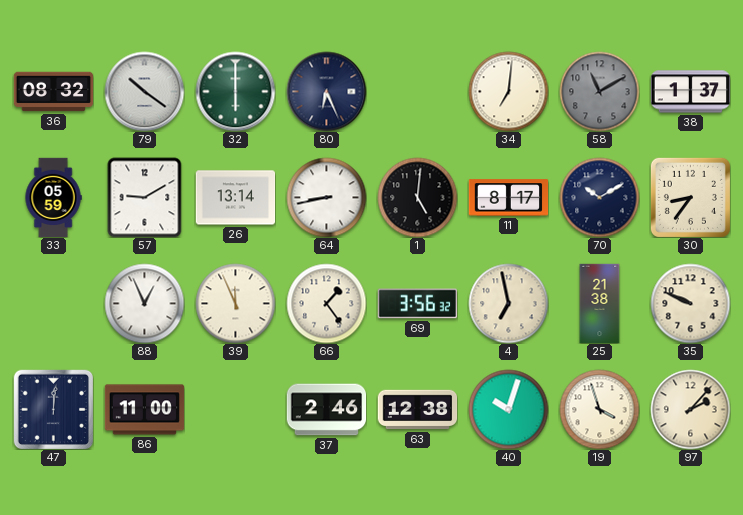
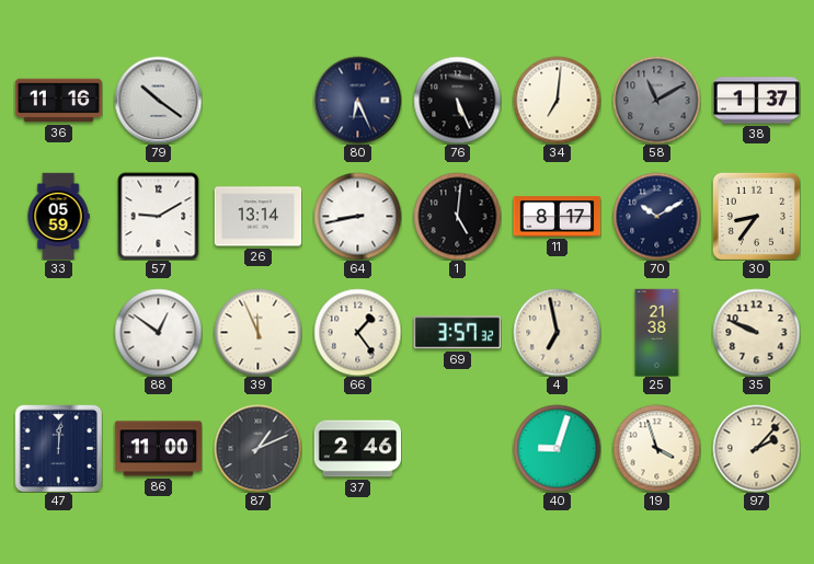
36: 08:32 -> 11:16
32: 6:00 -> none
76: none -> 5:26
88: 12:56 -> 12:51
69: 3:56 -> 3:57
87: none -> 1:11
63: 12:38 -> none
40: 10:03 -> 9:03
